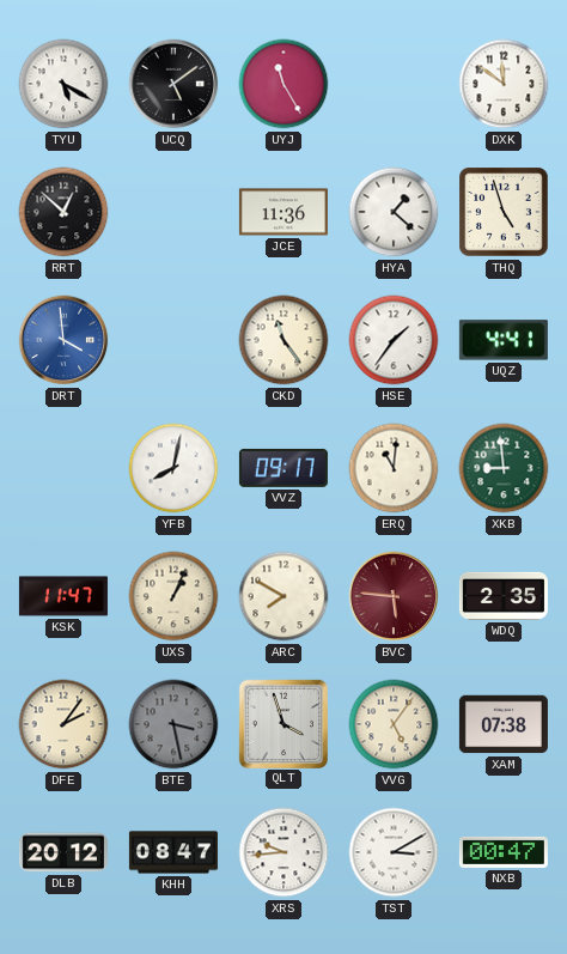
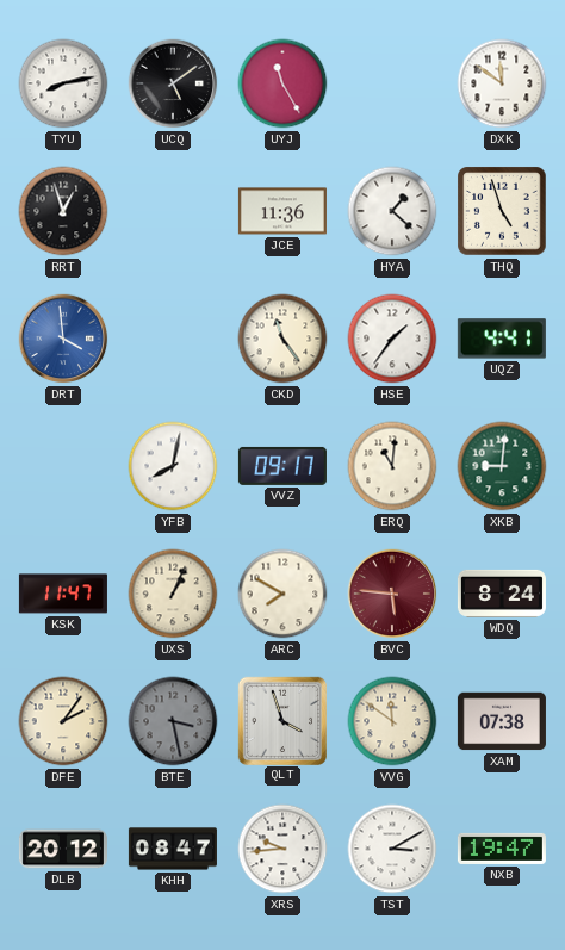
TYU: 5:20 -> 8:13
RRT: 12:52 -> 12:57
XKB: 8:59 -> 9:01
WDQ: 2:35 -> 8:24
VVG: 5:06 -> 11:51
NXB: 00:47 -> 19:47
